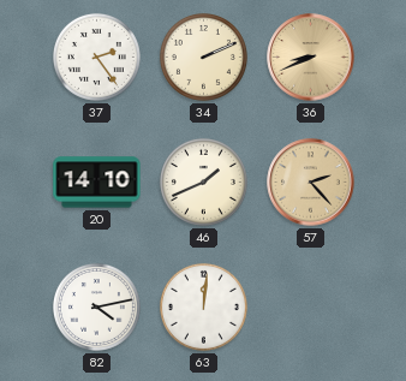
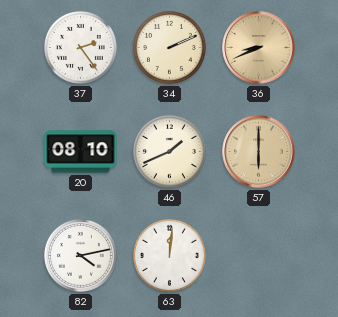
20: 14:10 -> 08:10
57: 2:23 -> 6:00
